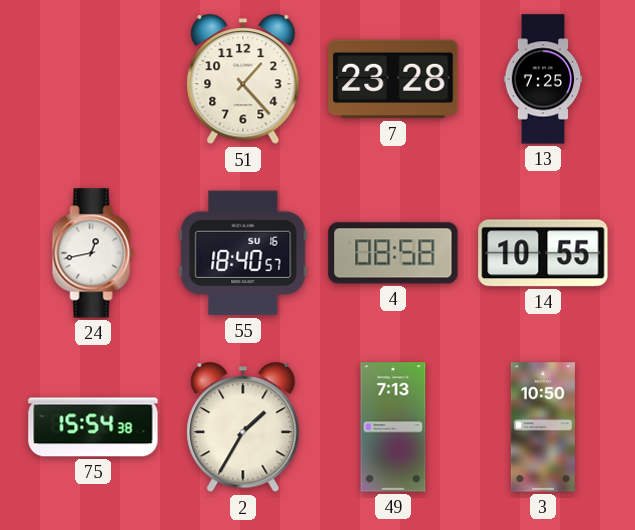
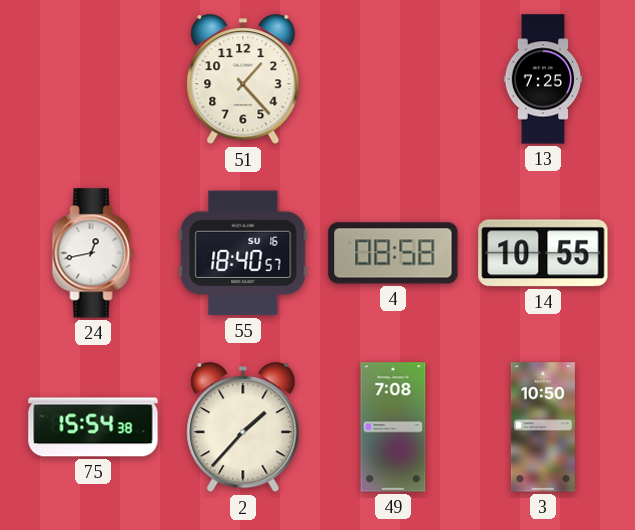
7: 23:28 -> none
2: 1:35 -> 1:37
49: 7:13 -> 7:08
